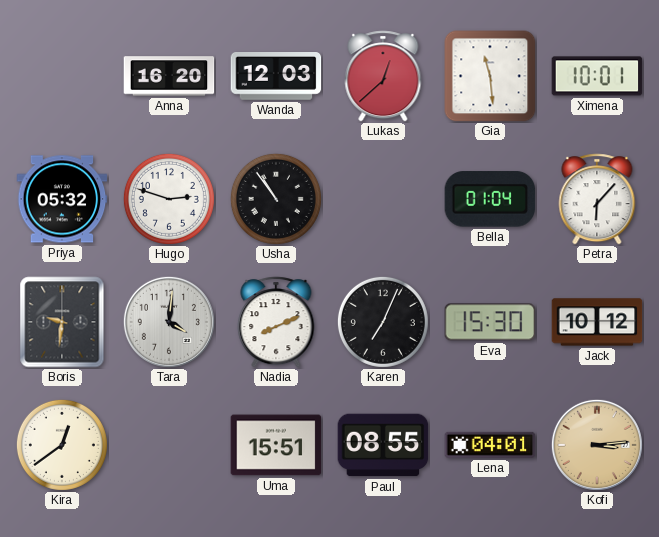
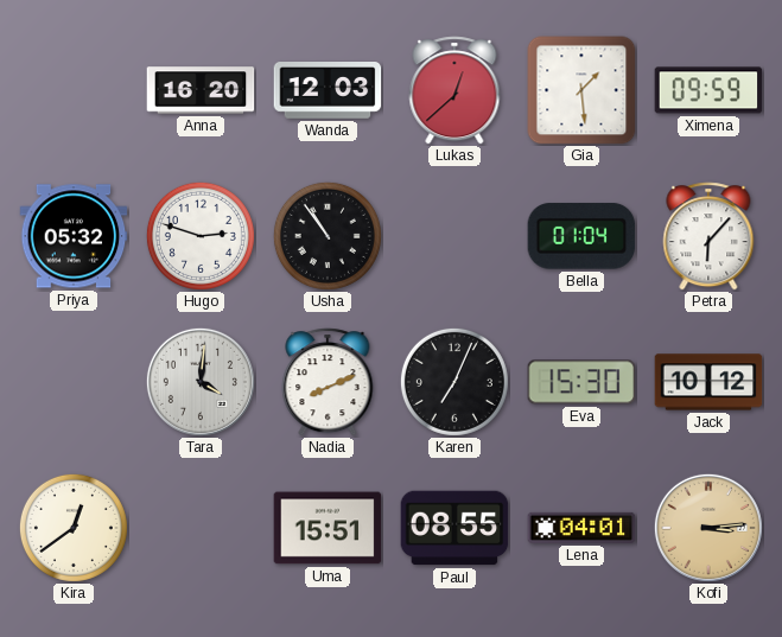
Gia: 11:29 -> 1:29
Ximena: 10:01 -> 09:59
Boris: 9:31 -> none
